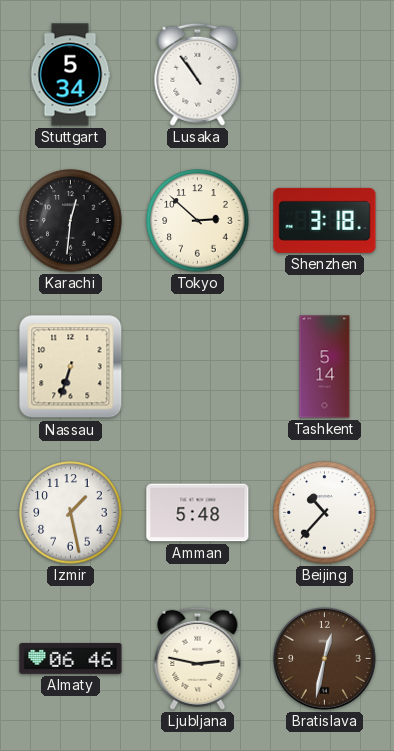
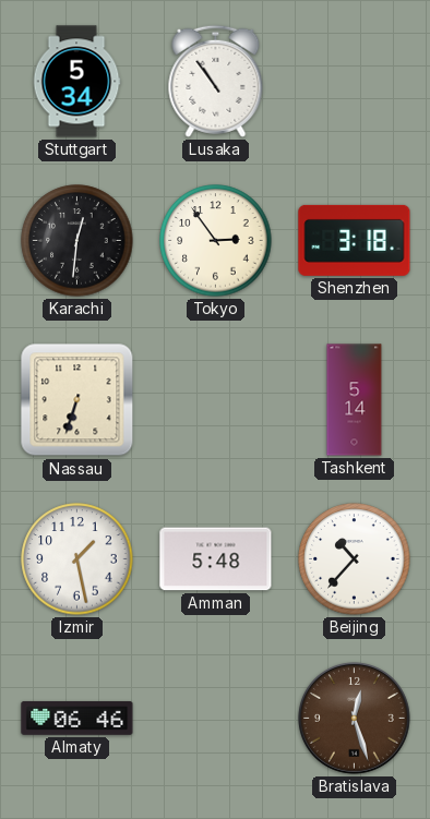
Tokyo: 2:52 -> 2:54
Ljubljana: 2:47 -> none
Bratislava: 12:32 -> 12:27
